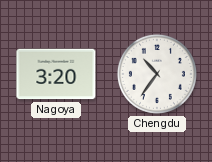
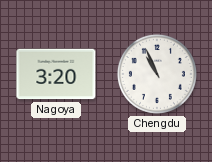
Chengdu: 10:36 -> 10:56
